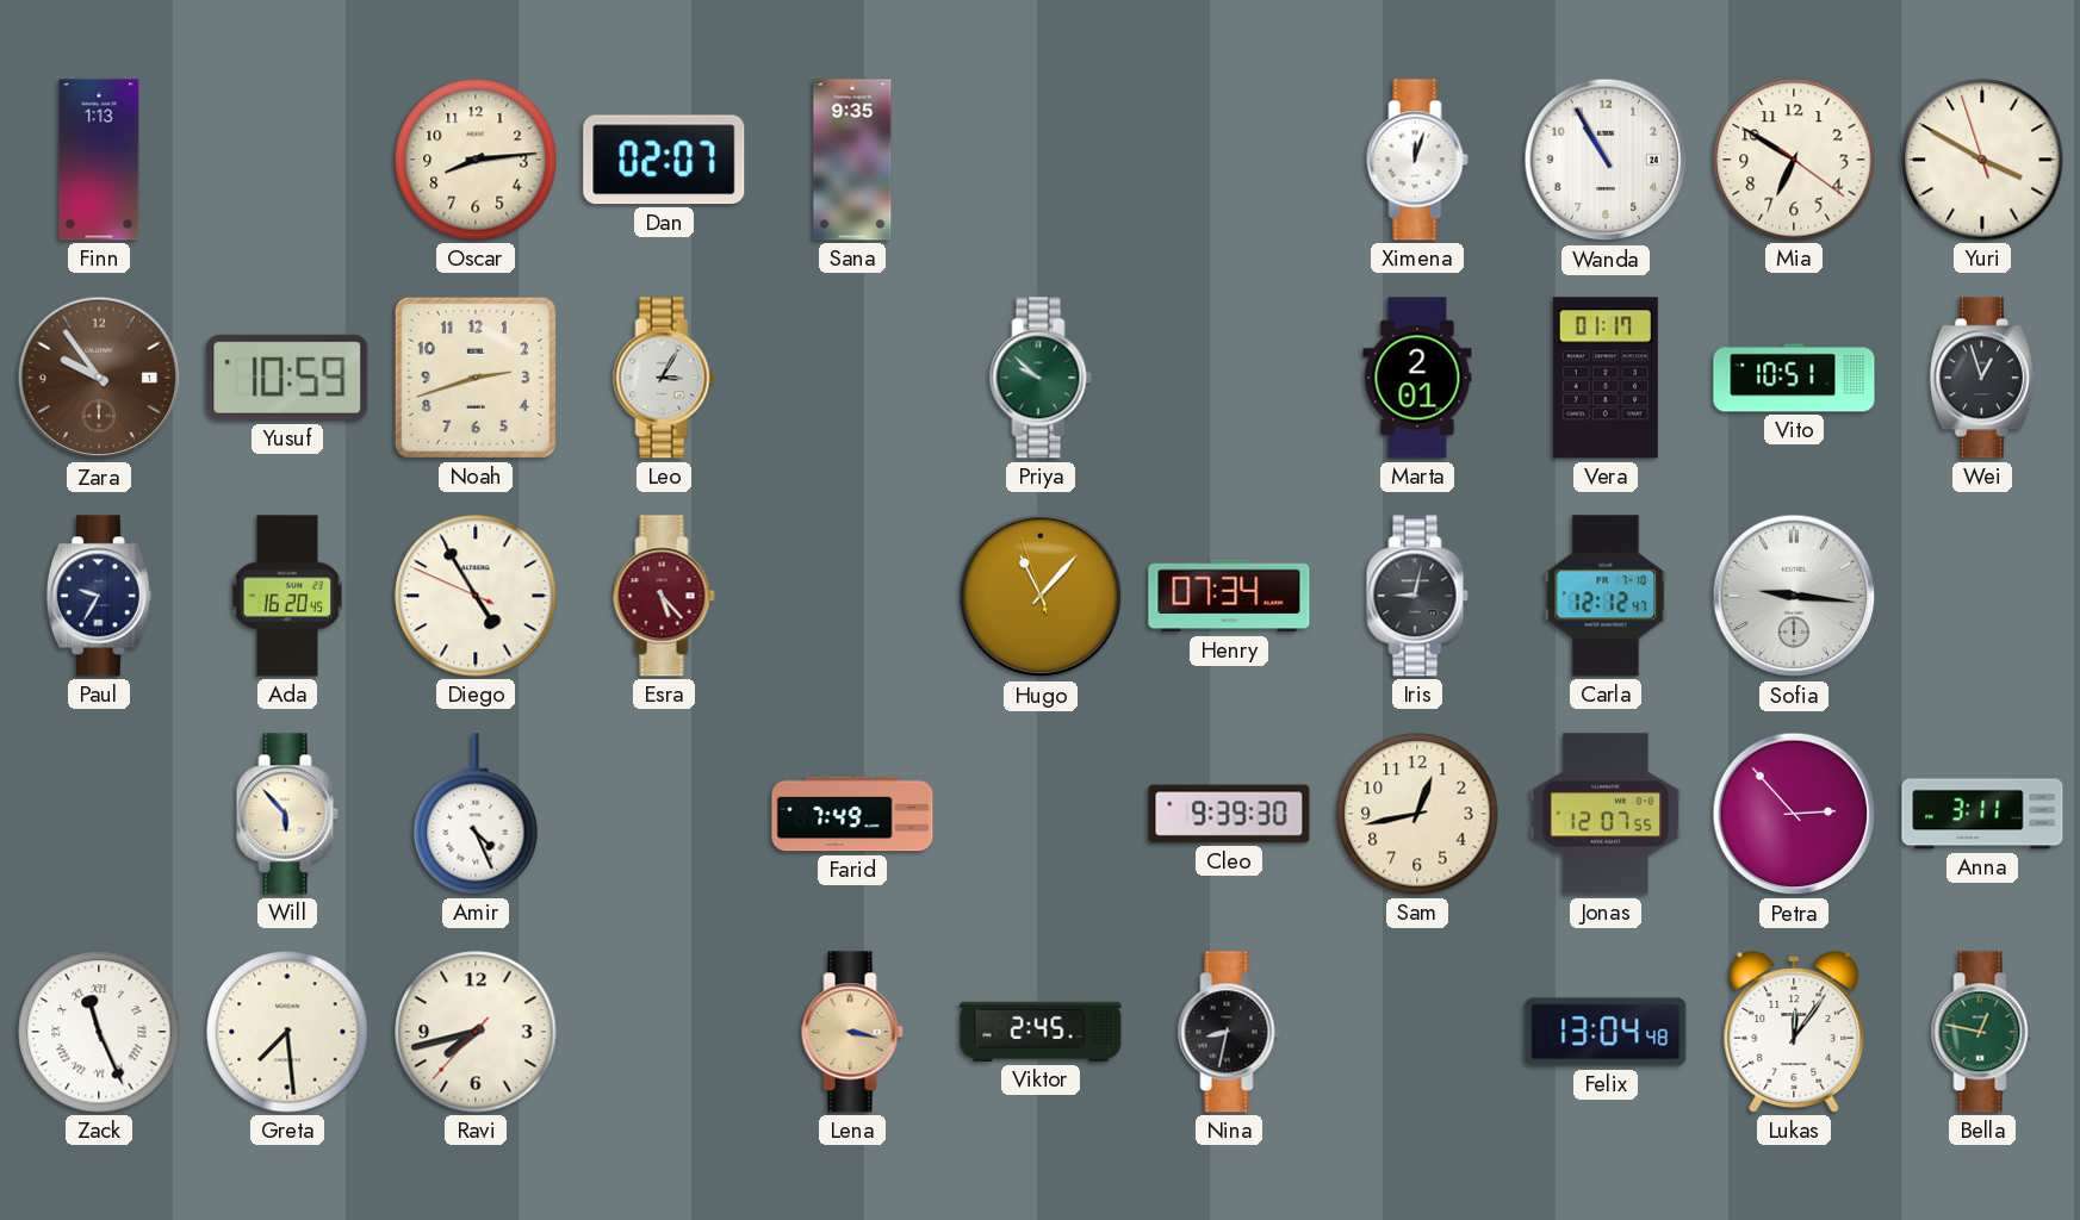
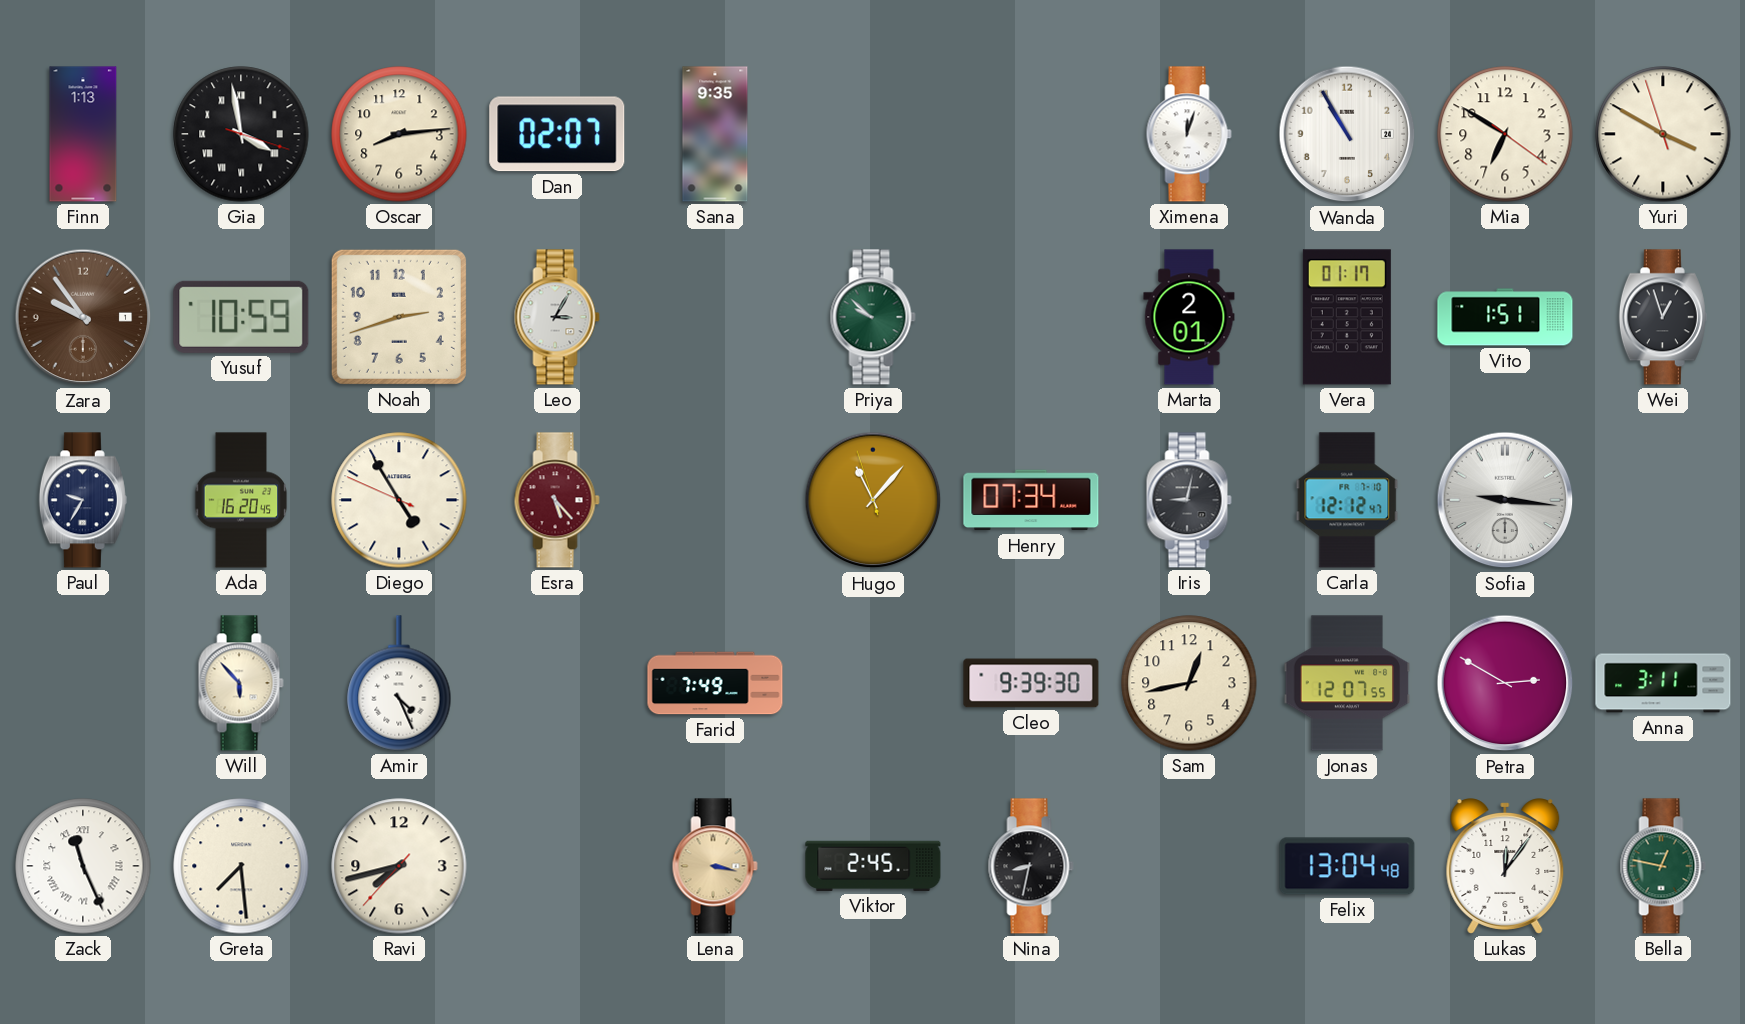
Gia: none -> 3:58
Vito: 10:51 -> 1:51
Petra: 2:53 -> 2:50
